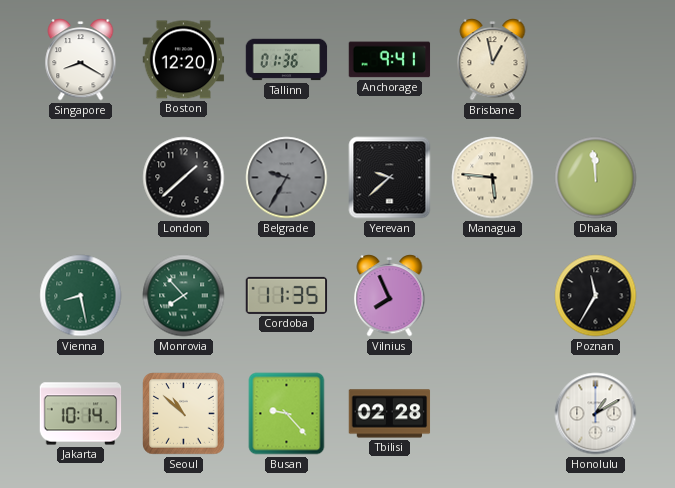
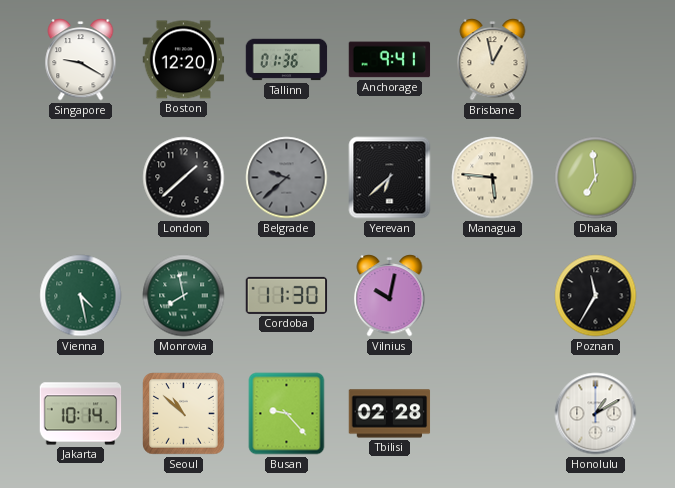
Singapore: 8:20 -> 9:20
Belgrade: 9:35 -> 9:38
Yerevan: 9:38 -> 6:38
Dhaka: 11:59 -> 6:59
Vienna: 8:28 -> 4:28
Monrovia: 7:53 -> 7:58
Cordoba: 11:35 -> 11:30
Vilnius: 7:56 -> 10:02
